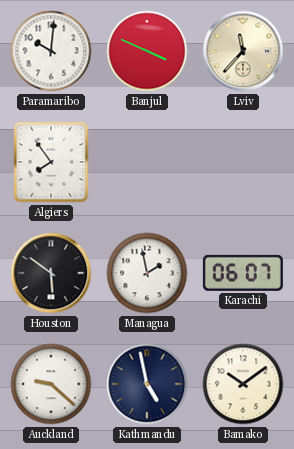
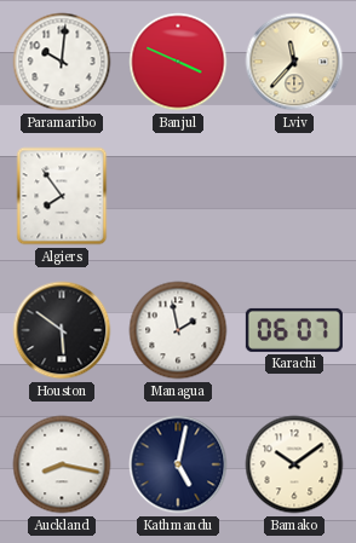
Auckland: 9:22 -> 8:17
Kathmandu: 4:58 -> 5:02
